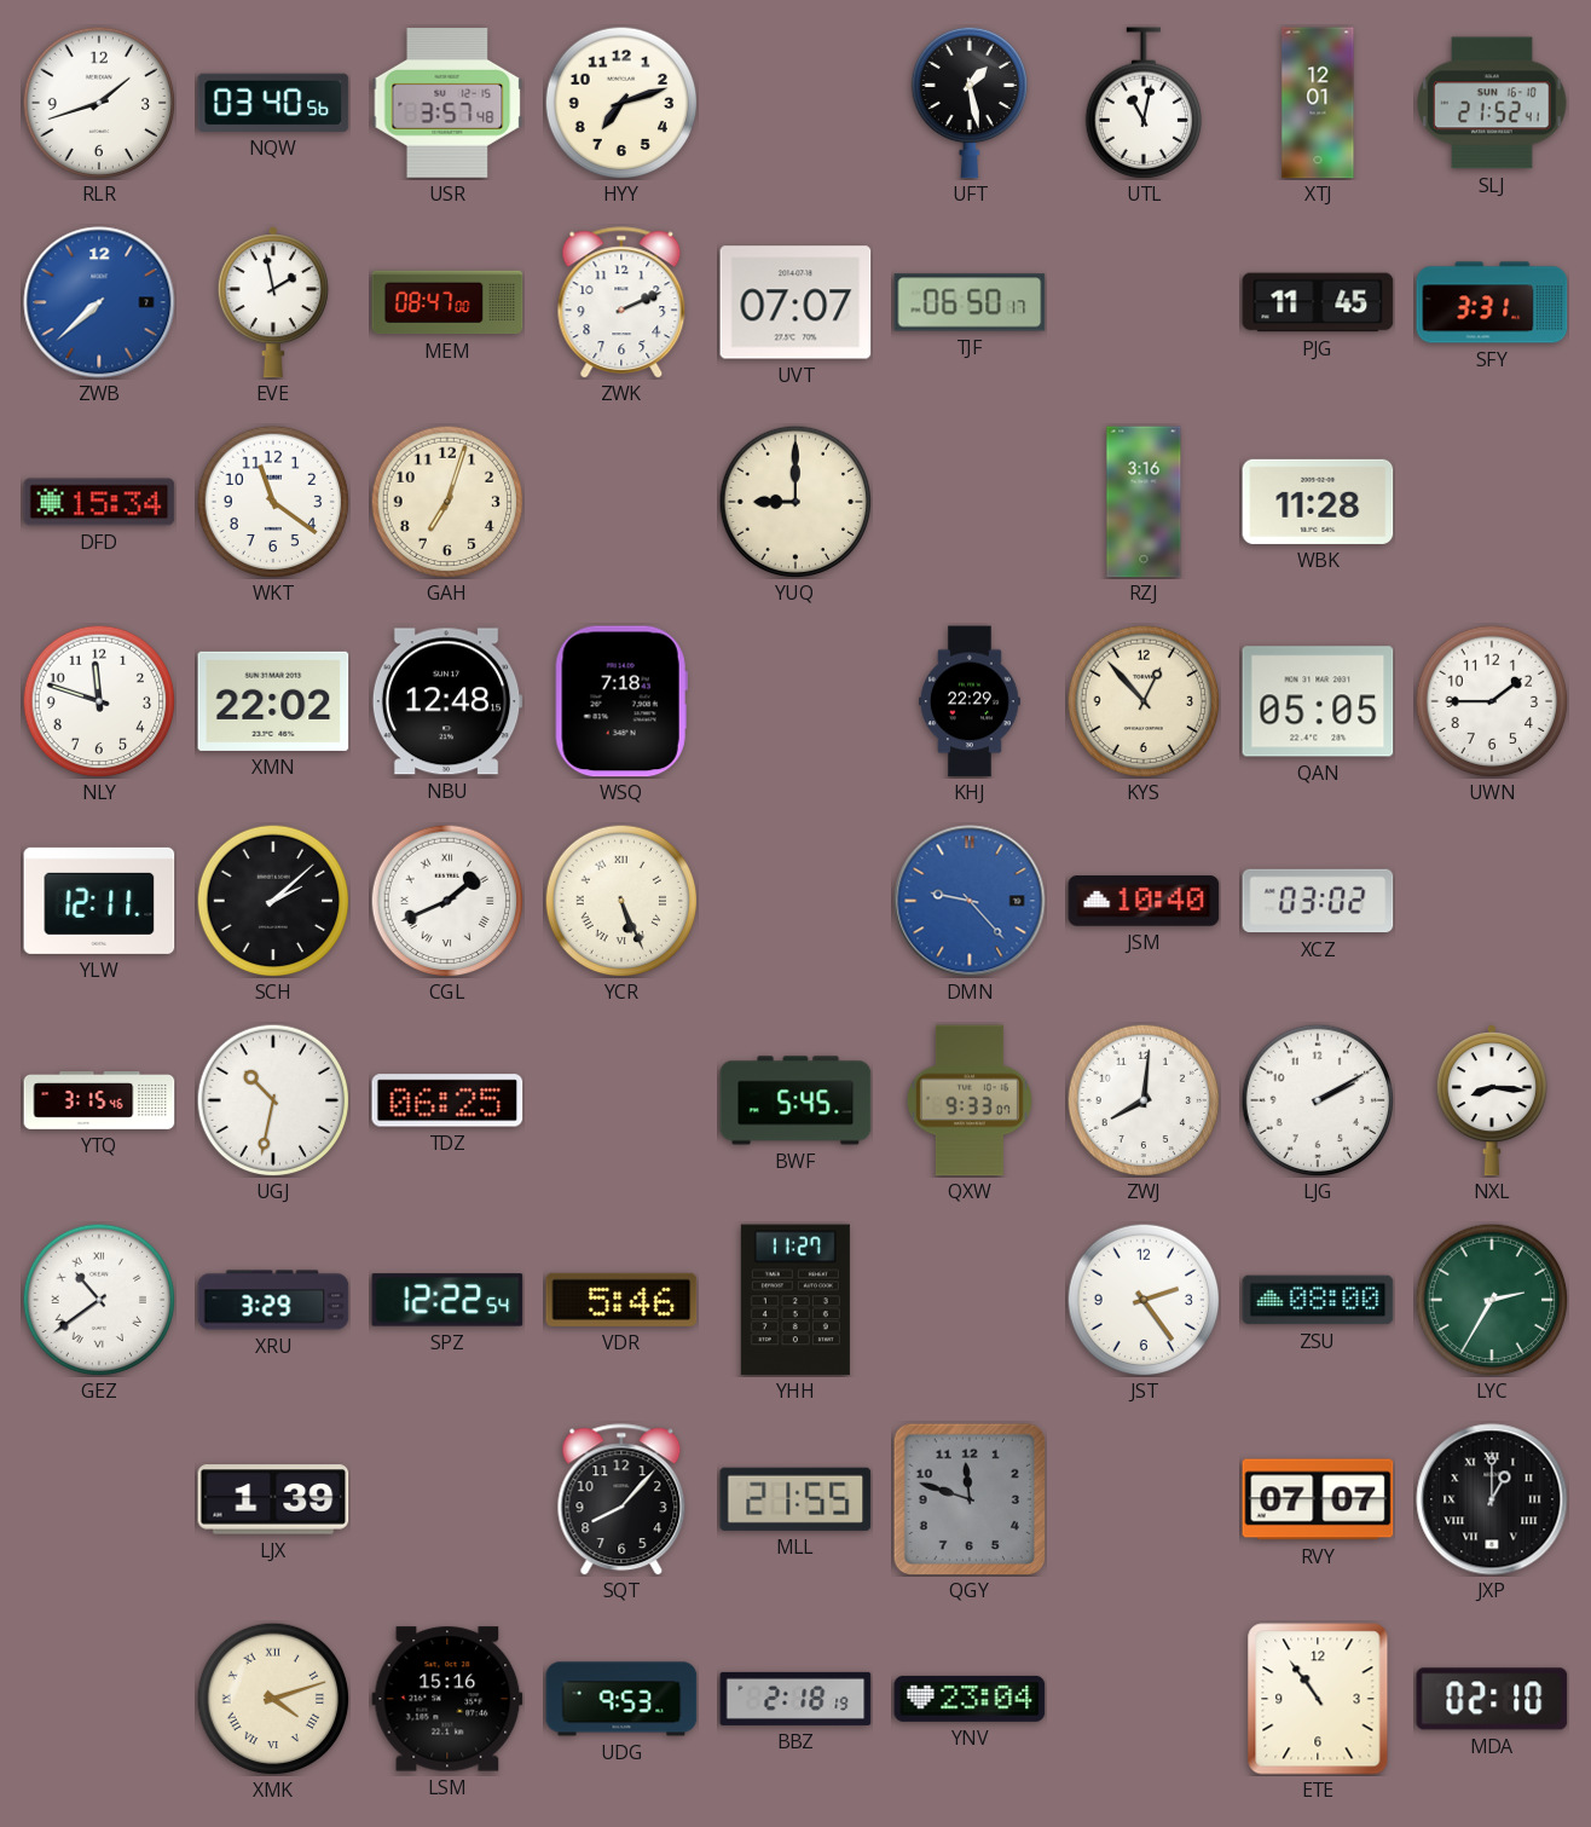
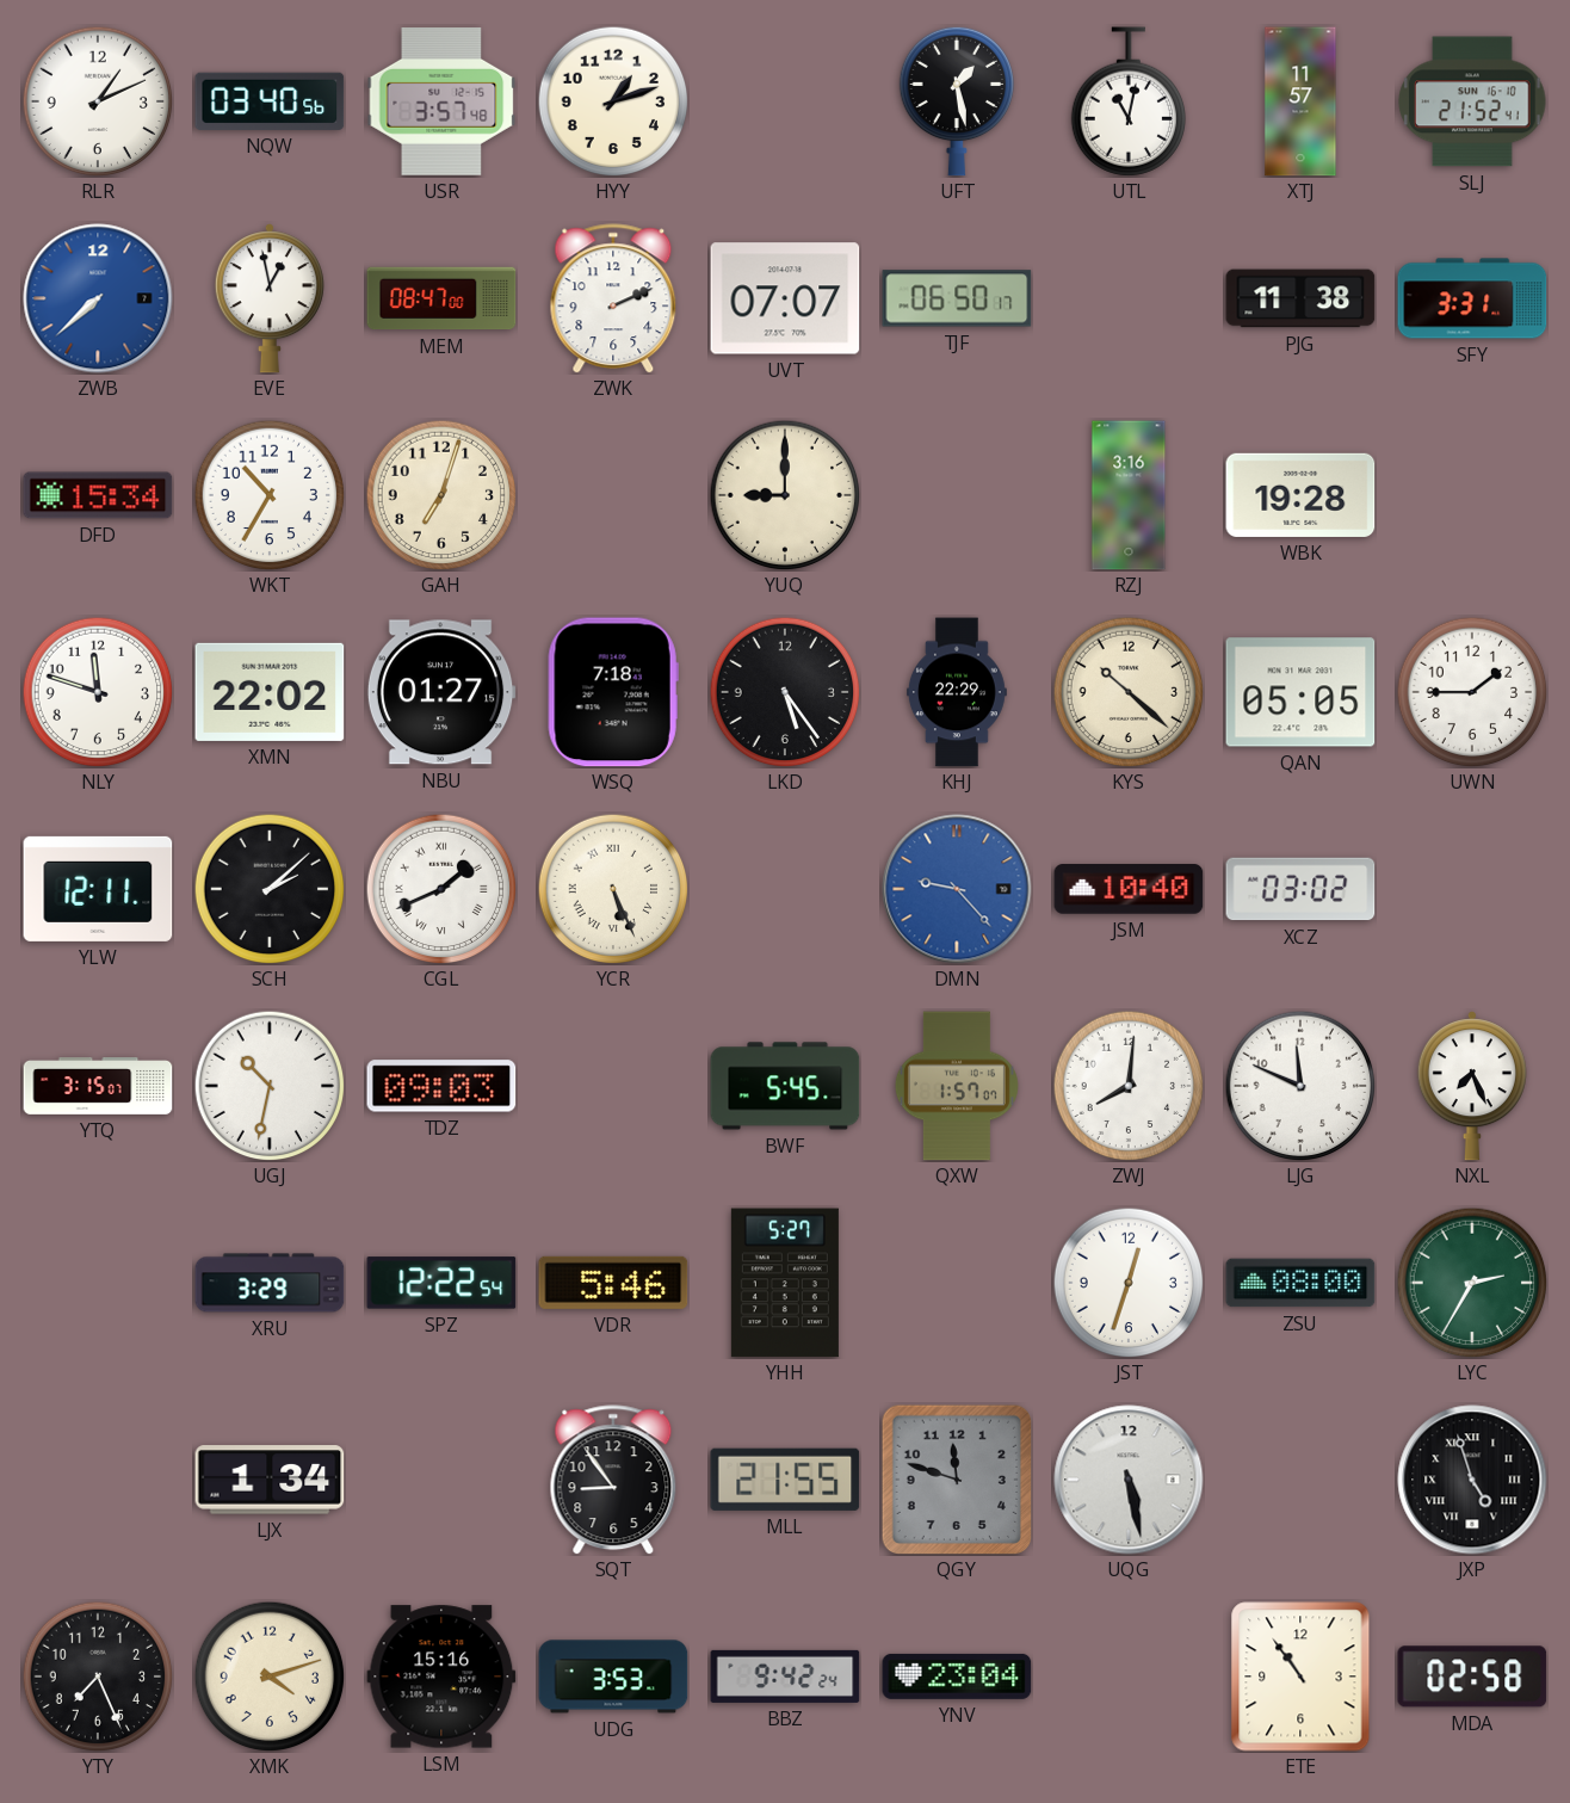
RLR: 1:42 -> 1:11
HYY: 7:12 -> 1:12
XTJ: 12:01 -> 11:57
EVE: 1:58 -> 12:58
PJG: 11:45 -> 11:38
WKT: 11:21 -> 10:35
WBK: 11:28 -> 19:28
NBU: 12:48 -> 01:27
LKD: none -> 5:24
KYS: 12:53 -> 10:22
YTQ: 3:15:46 -> 3:15:07
TDZ: 06:25 -> 09:03
QXW: 9:33 -> 1:57
LJG: 2:10 -> 11:49
NXL: 8:16 -> 7:26
GEZ: 10:39 -> none
YHH: 11:27 -> 5:27
JST: 2:24 -> 12:33
LJX: 1:39 -> 1:34
SQT: 8:07 -> 8:54
UQG: none -> 5:28
RVY: 07:07 -> none
JXP: 1:00 -> 4:57
YTY: none -> 7:26
XMK numerals: Roman -> Arabic
UDG: 9:53 -> 3:53
BBZ: 2:18 -> 9:42
MDA: 02:10 -> 02:58
